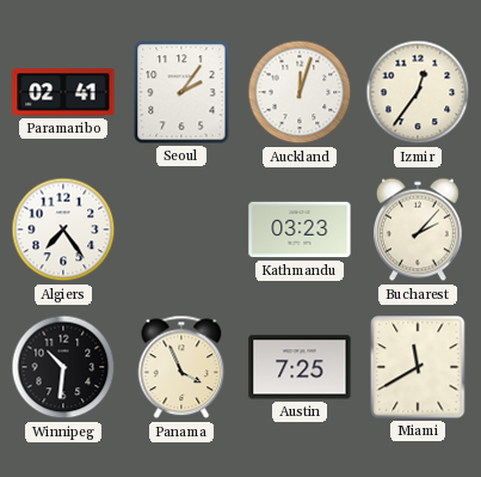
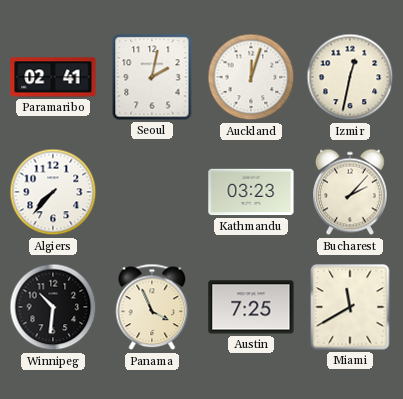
Seoul: 2:06 -> 2:02
Izmir: 12:36 -> 12:32
Algiers: 7:24 -> 7:37
